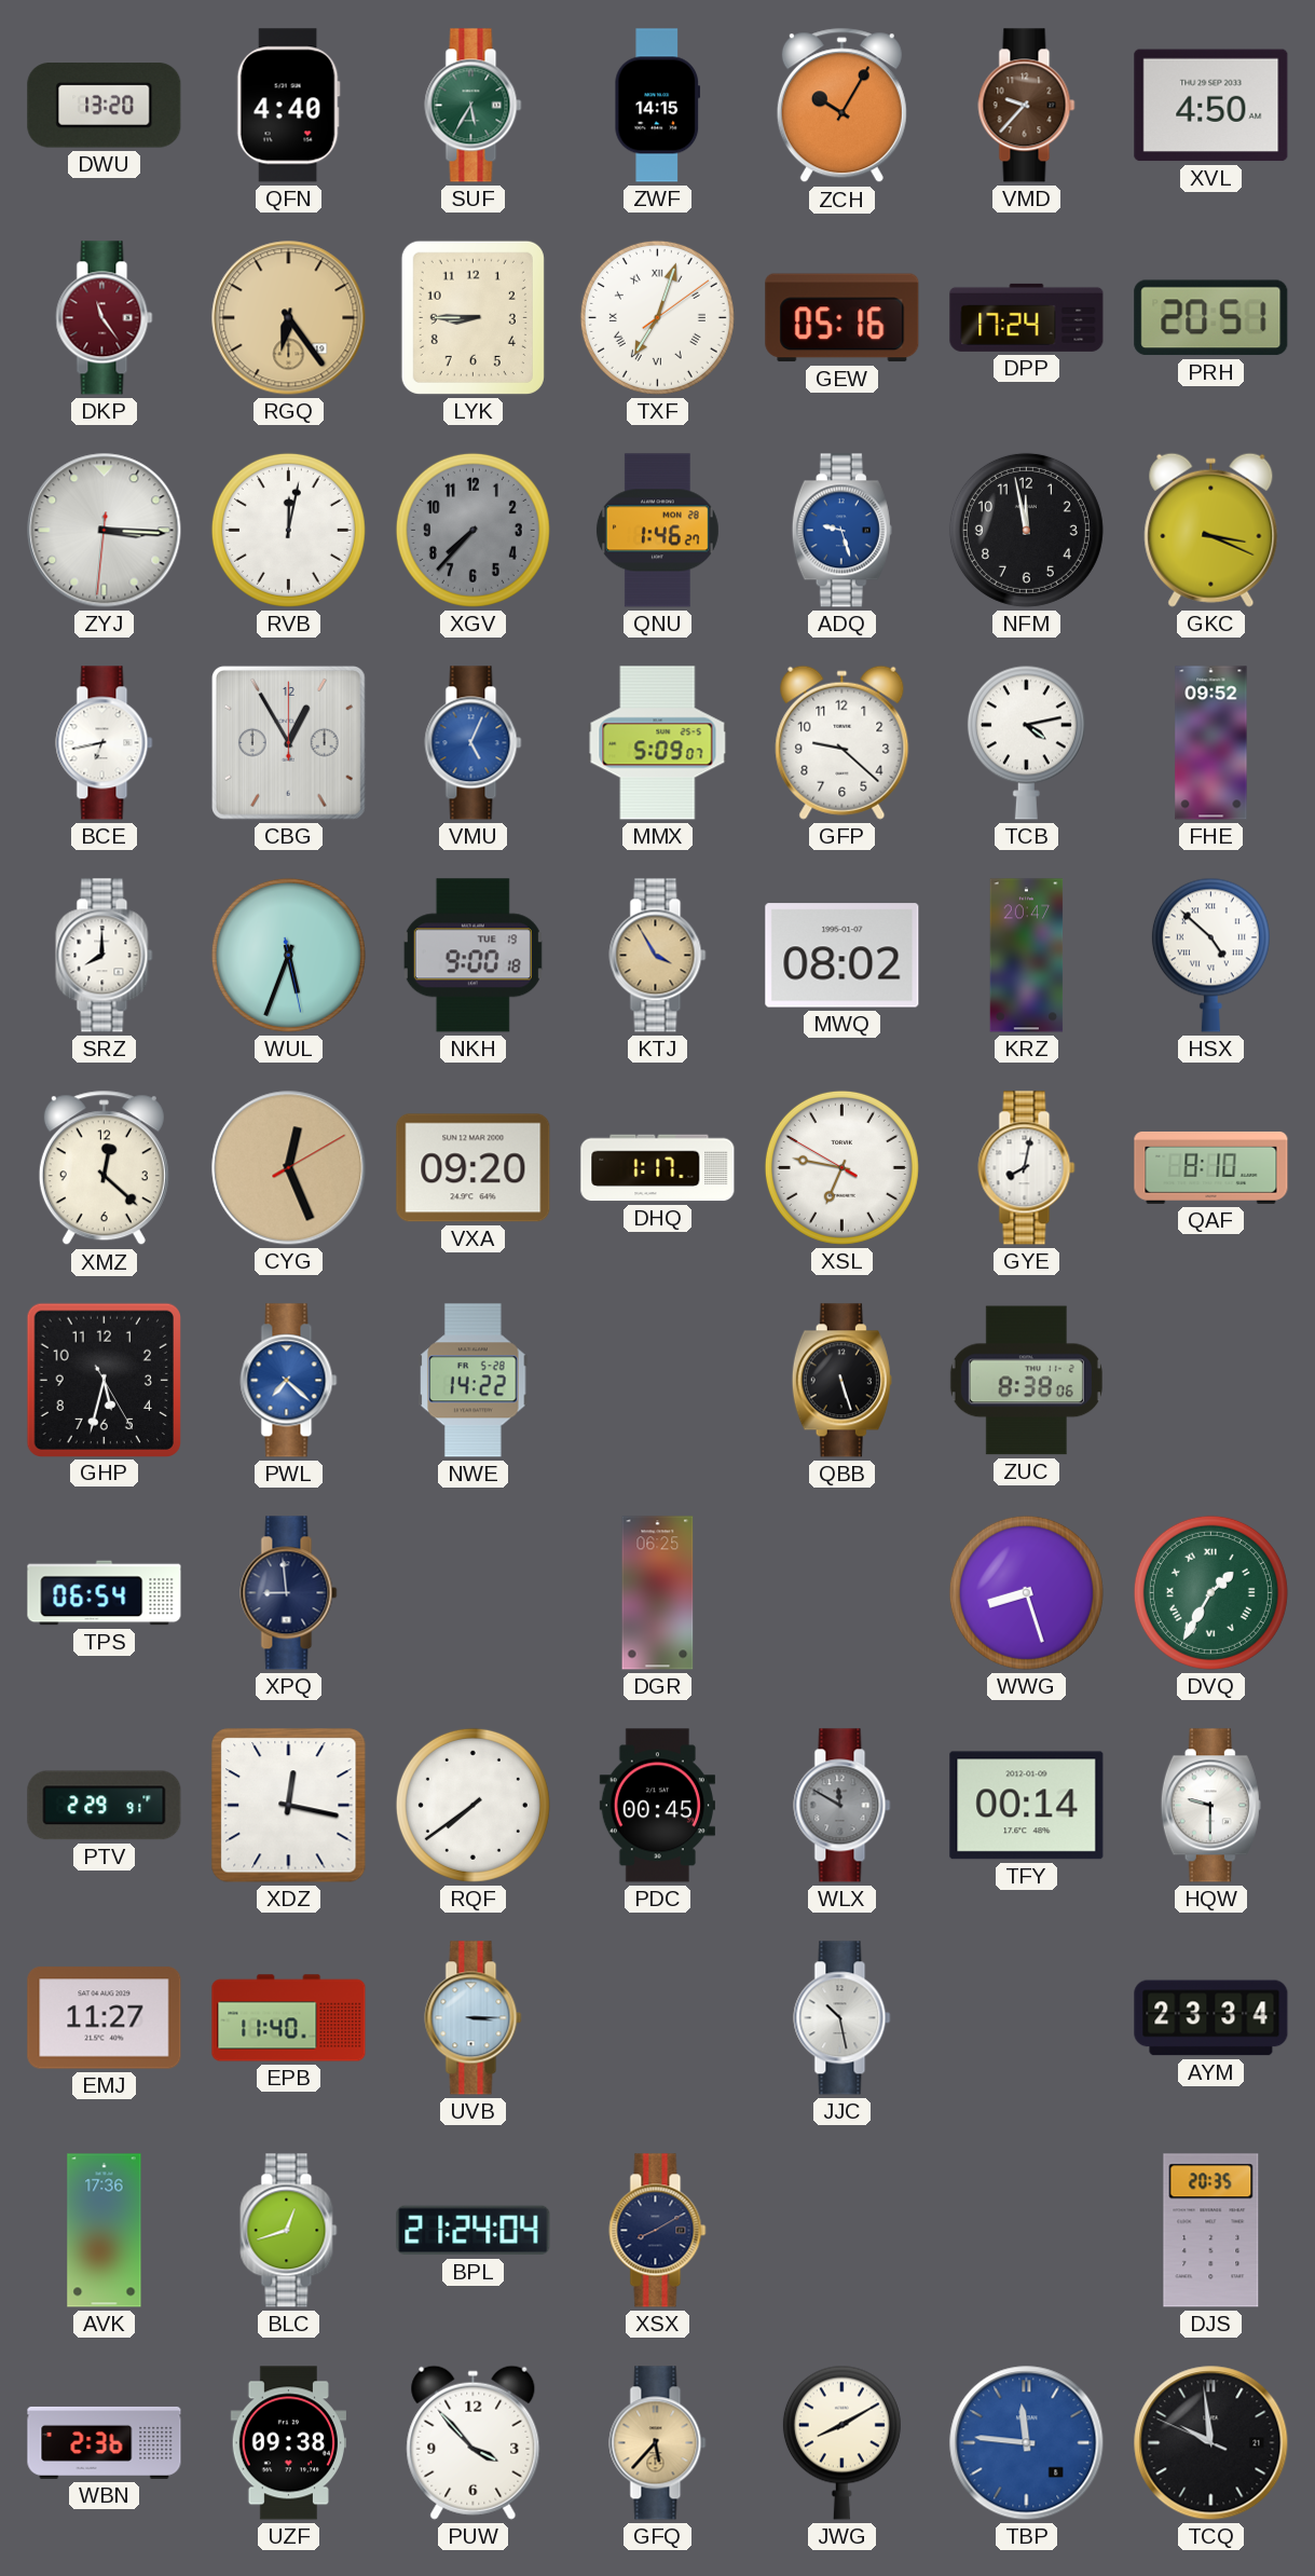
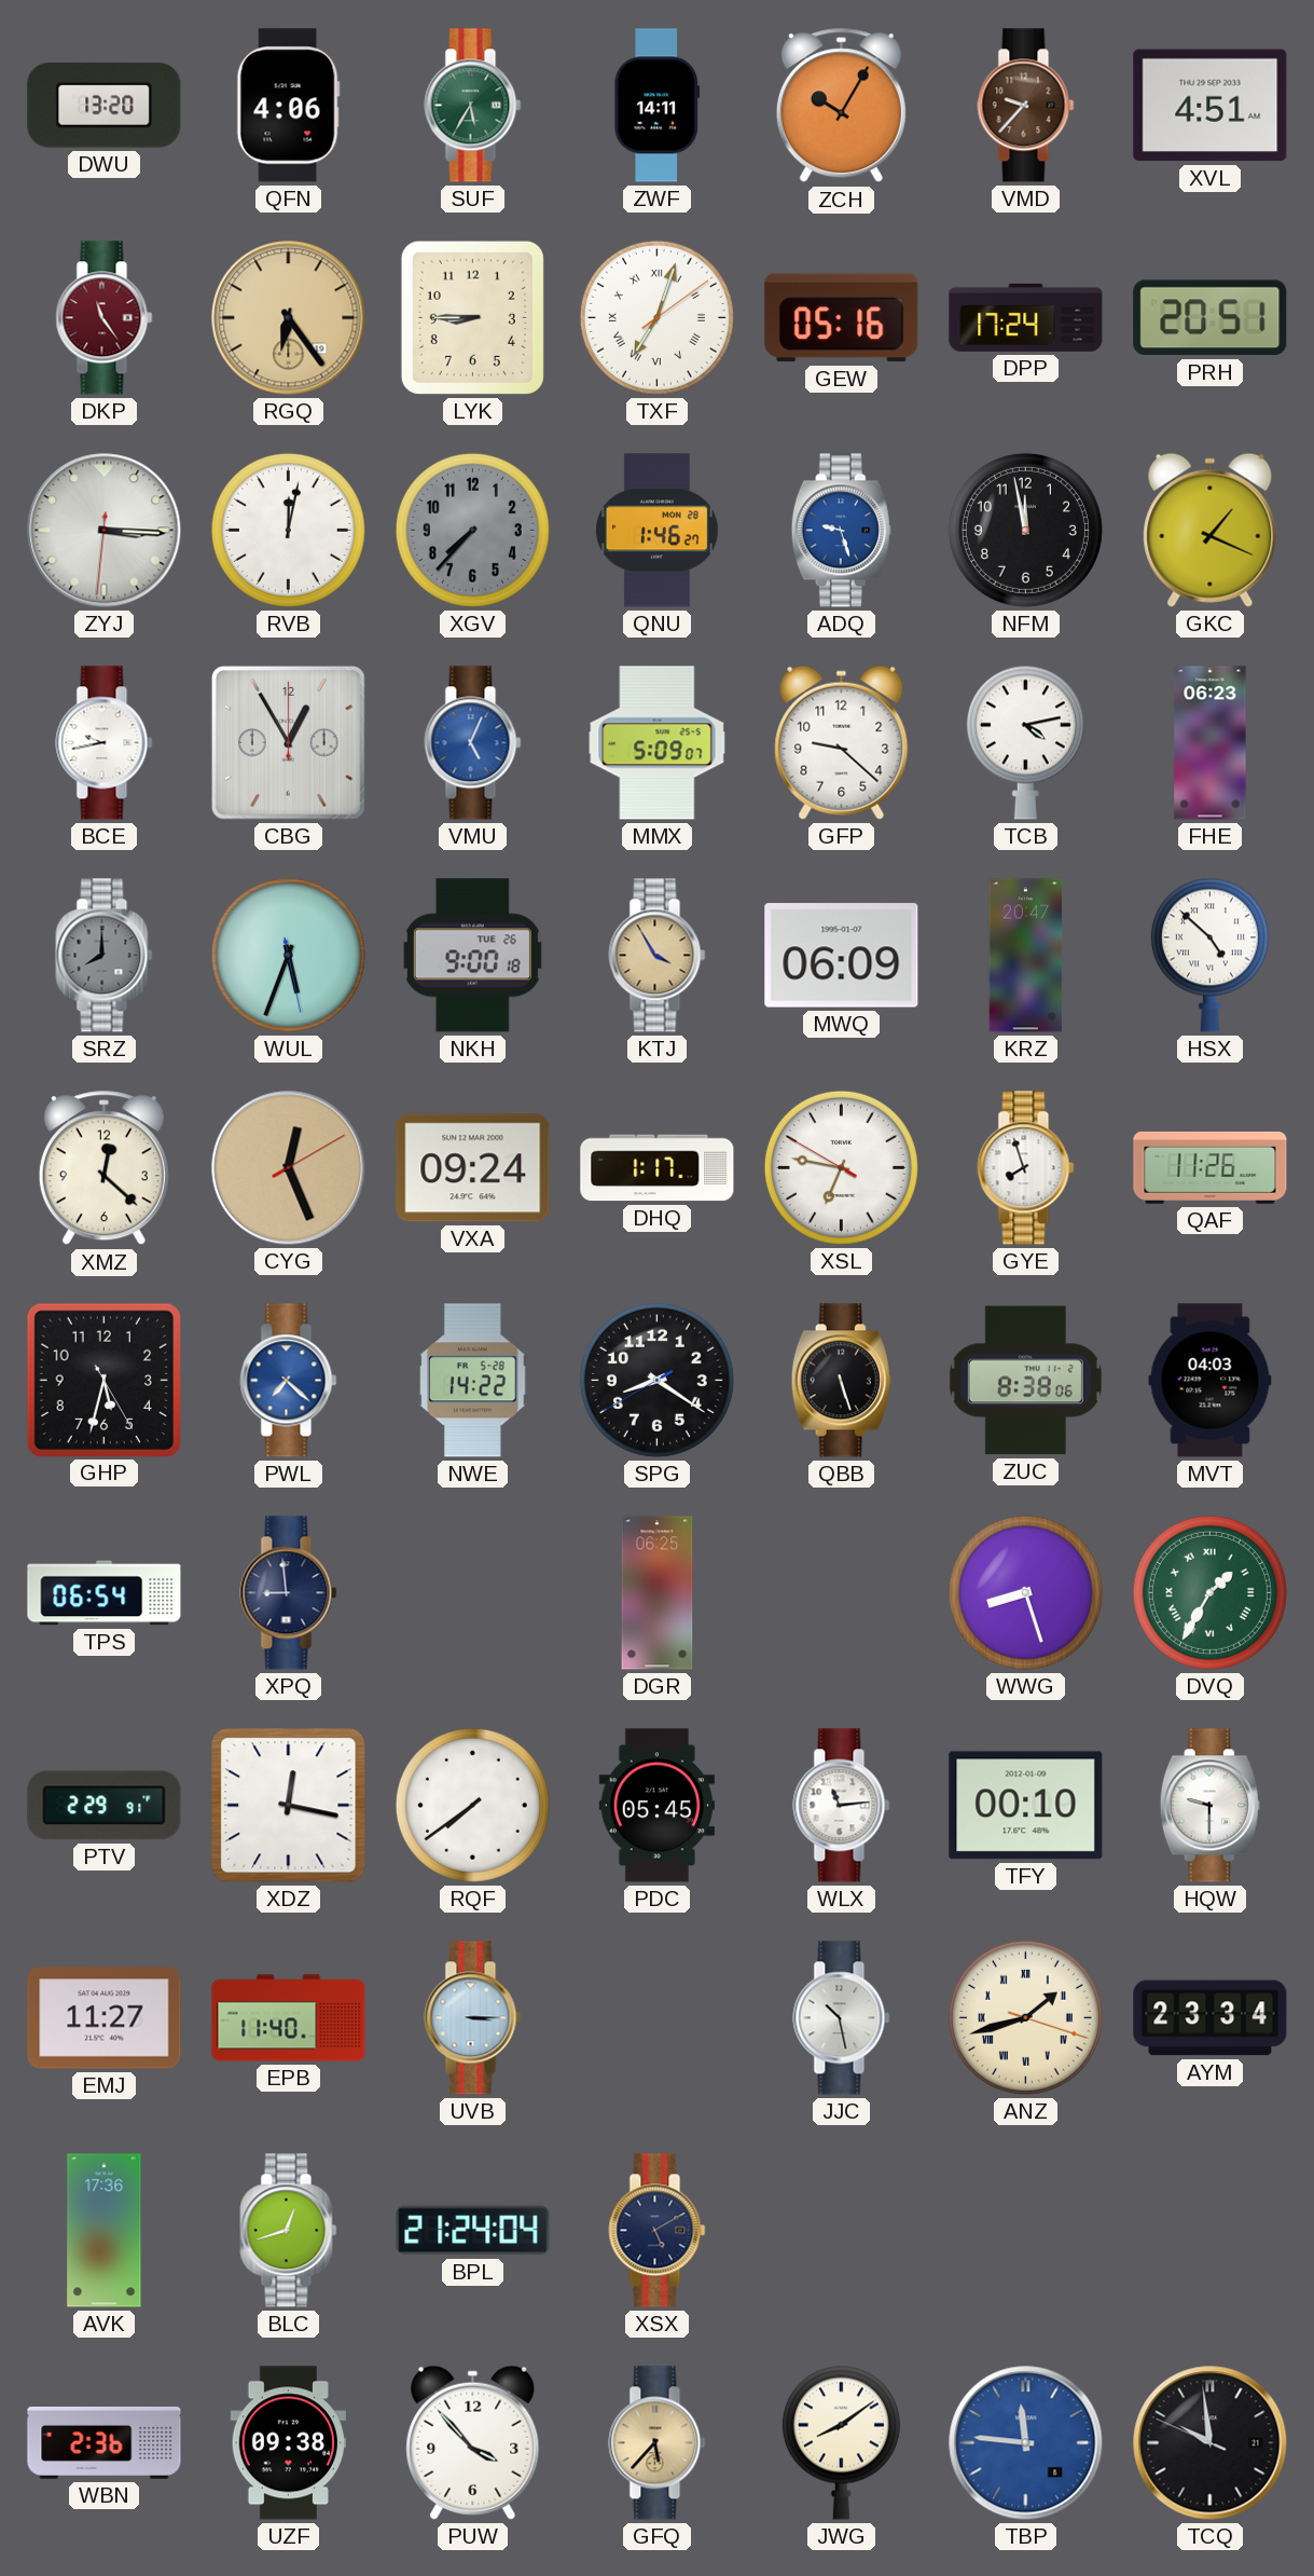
QFN: 4:40 -> 4:06
ZWF: 14:15 -> 14:11
XVL: 4:50 -> 4:51
GKC: 3:19 -> 1:19
BCE: 6:43 -> 9:43
FHE: 09:52 -> 06:23
SRZ dial: white -> grey
NKH date: TUE 19 -> TUE 26
MWQ: 08:02 -> 06:09
VXA: 09:20 -> 09:24
GYE: 8:02 -> 7:57
QAF: 8:10 -> 11:26
SPG: none -> 8:20
MVT: none -> 04:03
PDC: 00:45 -> 05:45
WLX: 11:50 -> 11:14
WLX dial: grey -> white
TFY: 00:14 -> 00:10
ANZ: none -> 1:42
XSX: 8:10 -> 5:10
DJS: 20:35 -> none
JWG: 8:10 -> 8:09
